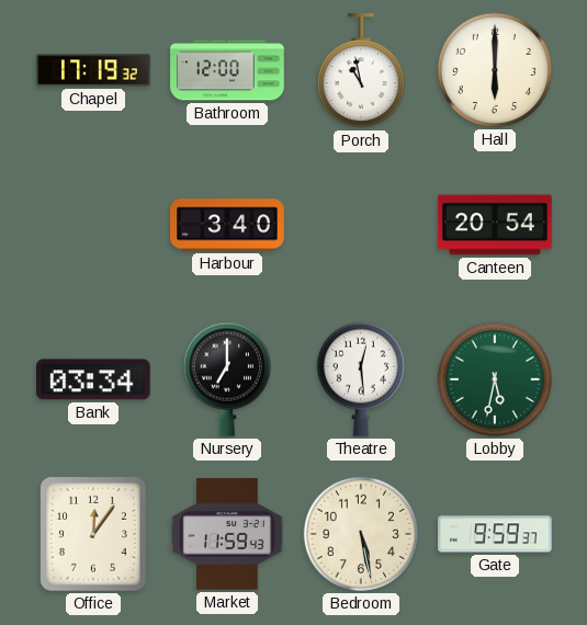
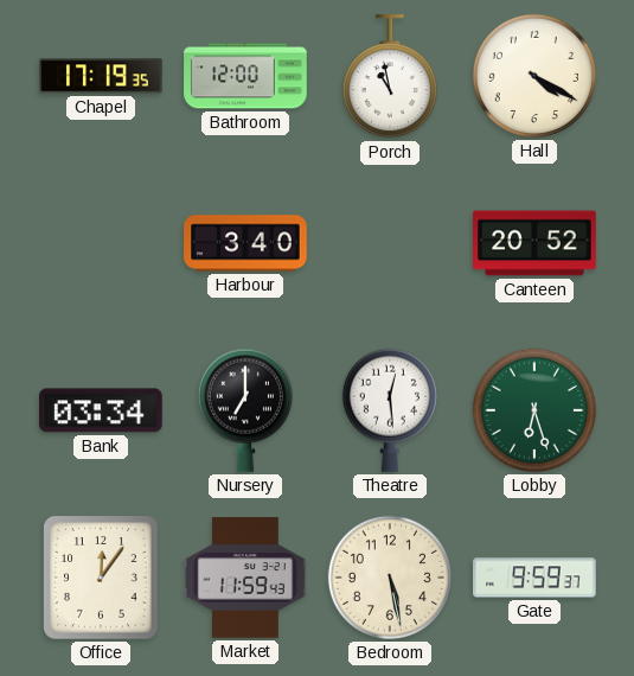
Chapel: 17:19:32 -> 17:19:35
Hall: 6:00 -> 4:20
Canteen: 20:54 -> 20:52
Lobby: 5:32 -> 6:27
